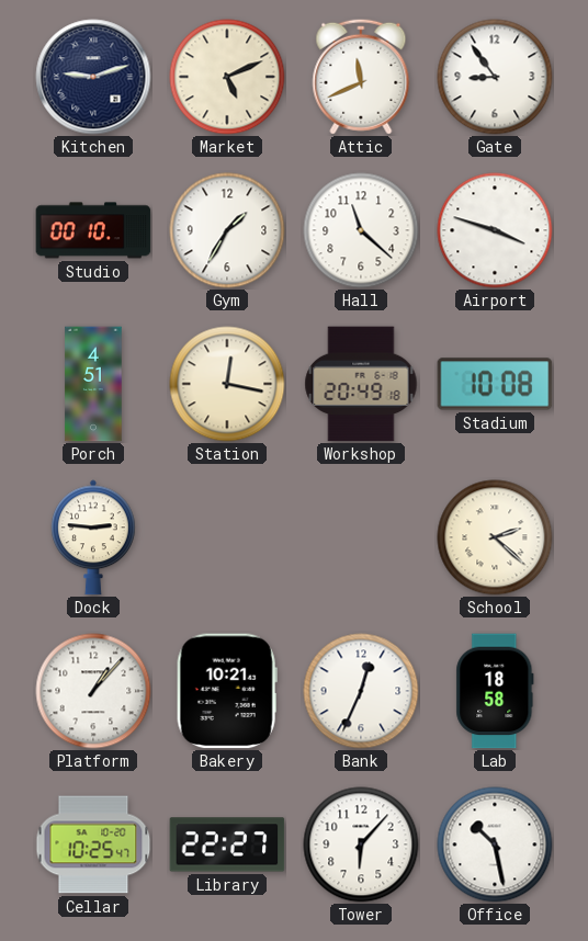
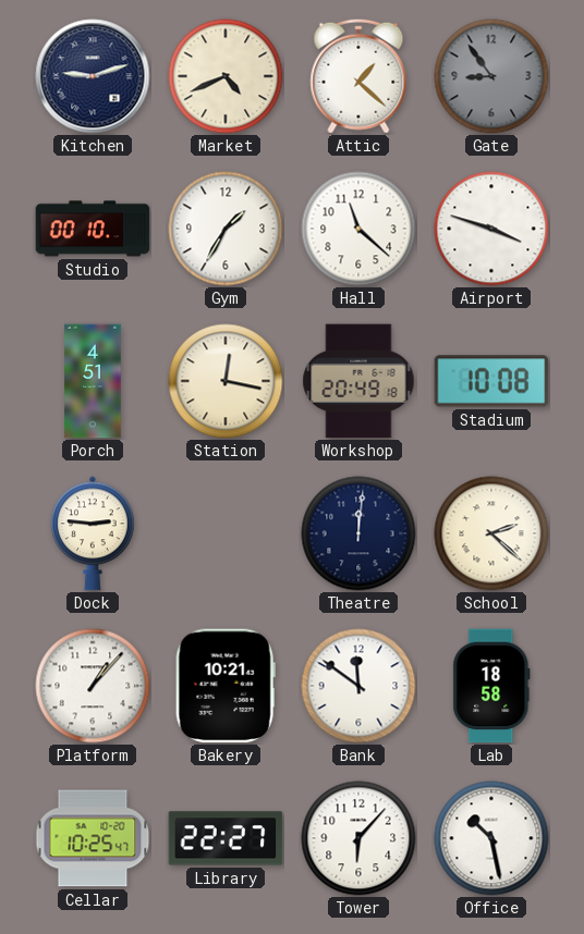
Market: 5:11 -> 4:41
Attic: 11:41 -> 1:22
Gate dial: white -> grey
Theatre: none -> 12:01
Bank: 12:34 -> 11:51
